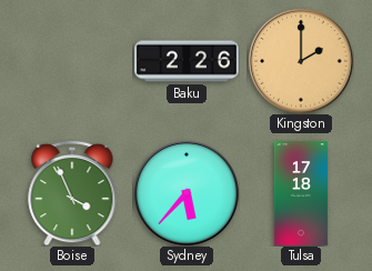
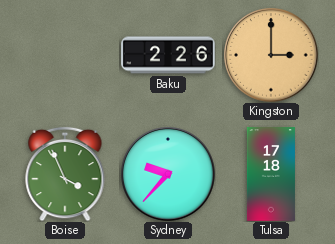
Kingston: 2:00 -> 3:00
Sydney: 5:37 -> 9:37
